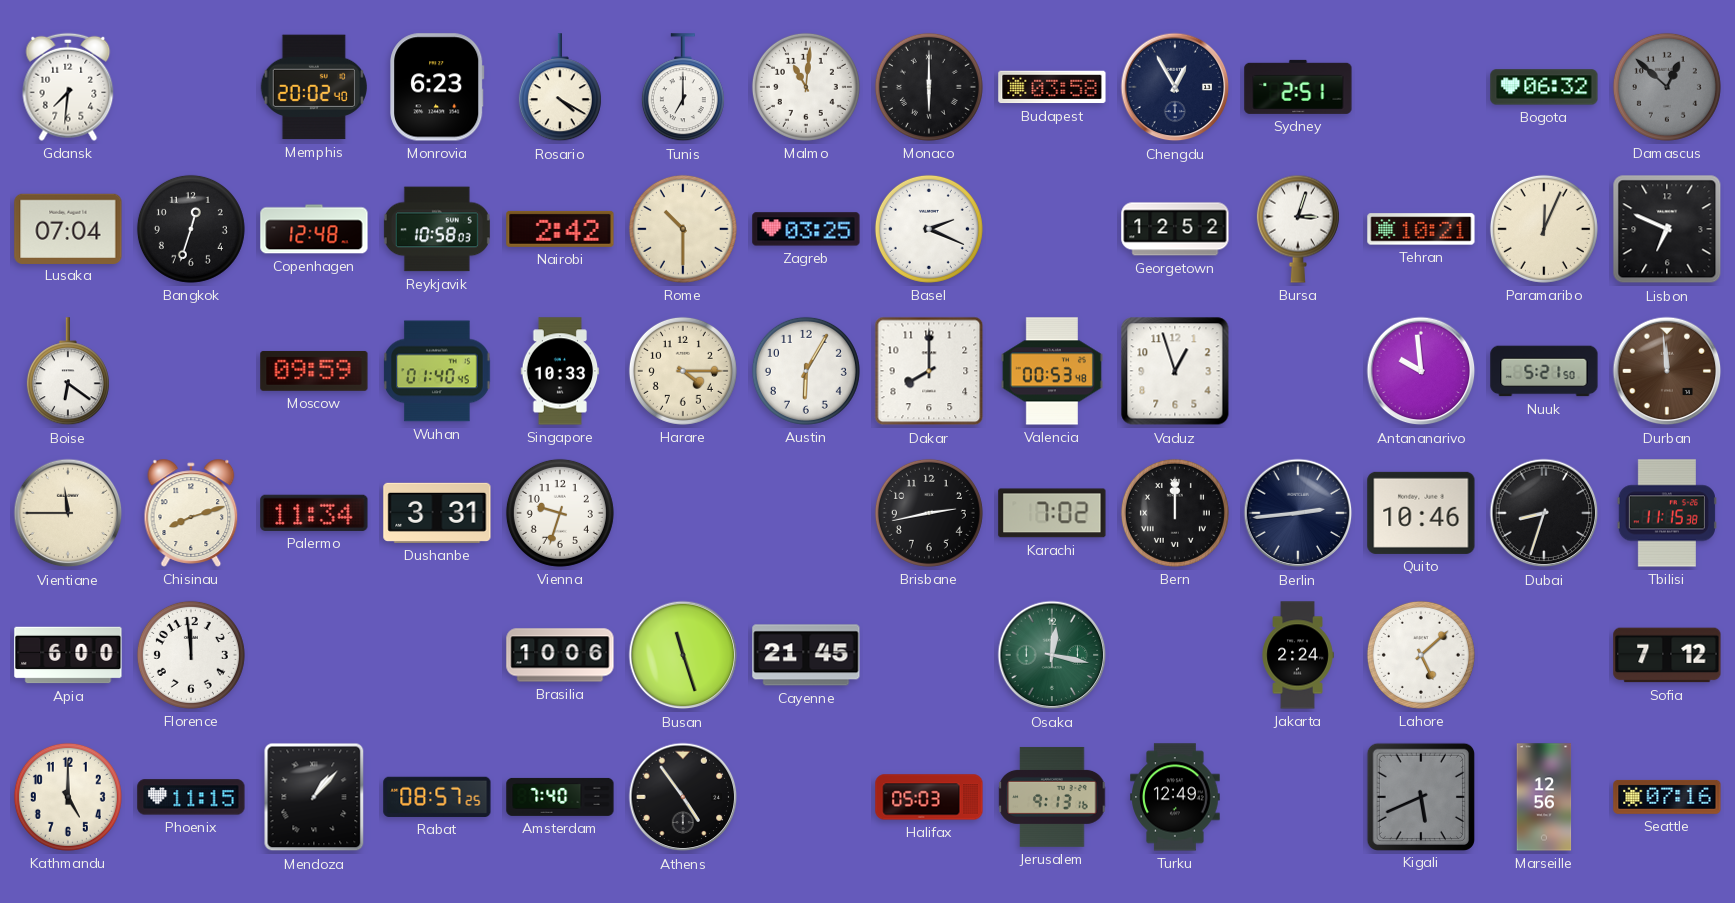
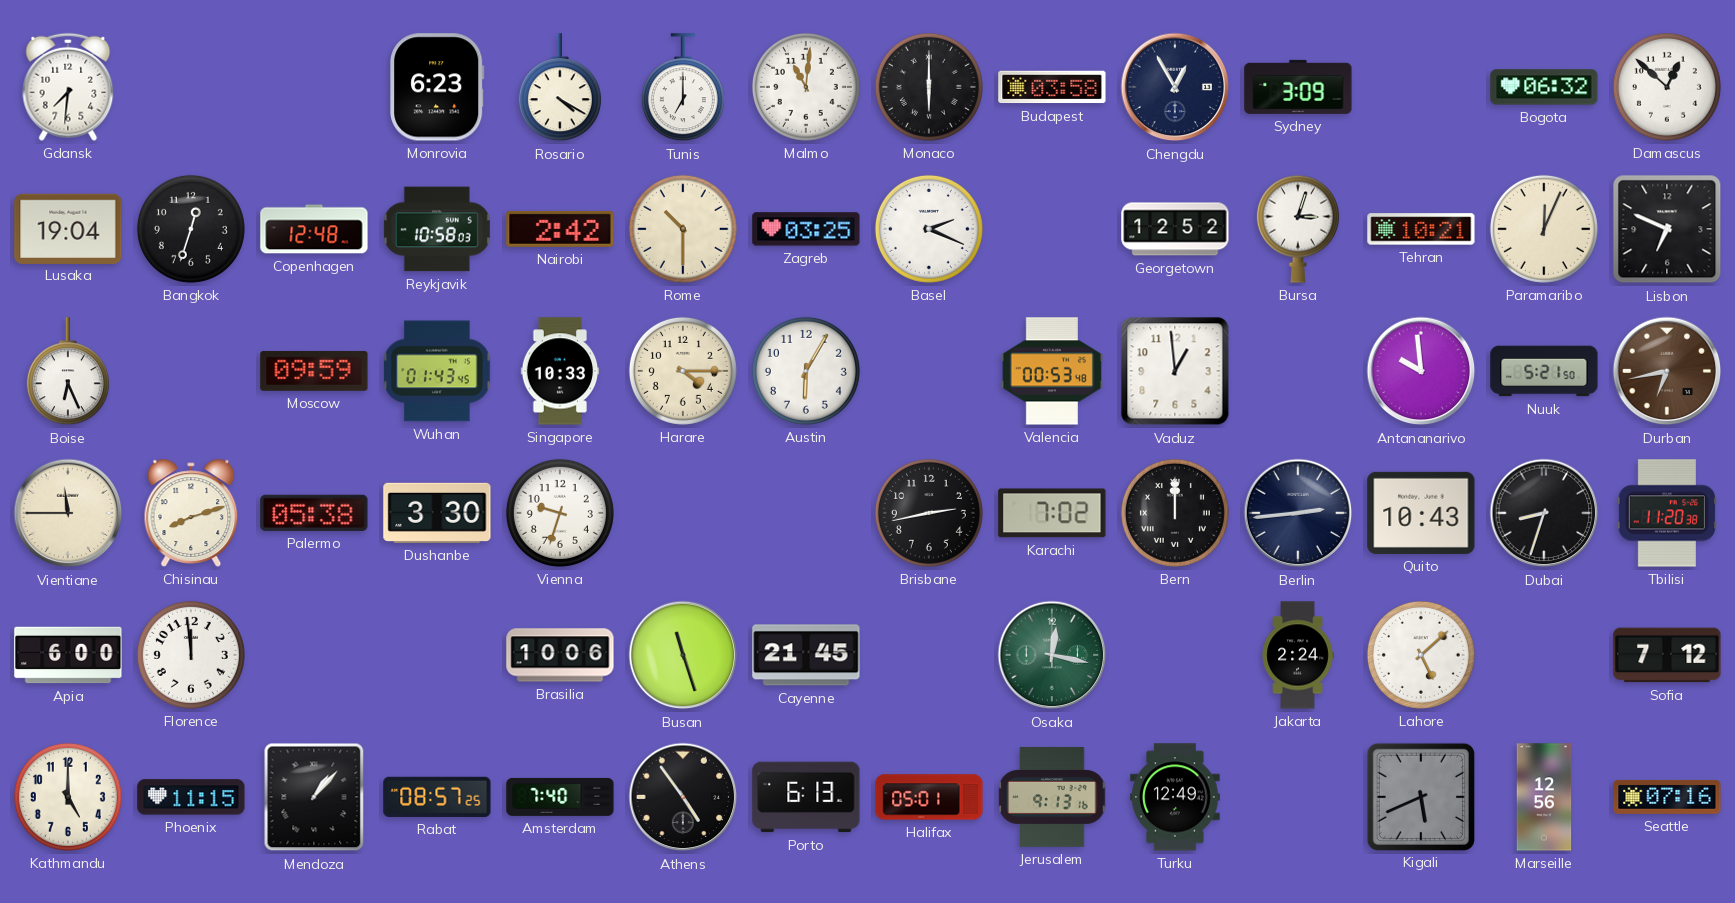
Memphis: 20:02 -> none
Sydney: 2:51 -> 3:09
Damascus dial: grey -> white
Lusaka: 07:04 -> 19:04
Boise: 6:21 -> 6:26
Wuhan: 01:40 -> 01:43
Dakar: 8:00 -> none
Vaduz: 12:57 -> 12:59
Durban: 11:59 -> 6:43
Palermo: 11:34 -> 05:38
Dushanbe: 3:31 -> 3:30
Quito: 10:46 -> 10:43
Tbilisi: 11:15 -> 11:20
Porto: none -> 6:13
Halifax: 05:03 -> 05:01
